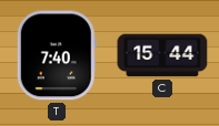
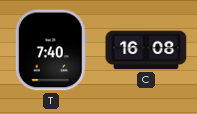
C: 15:44 -> 16:08
